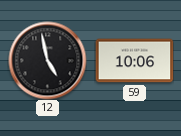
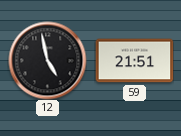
59: 10:06 -> 21:51
